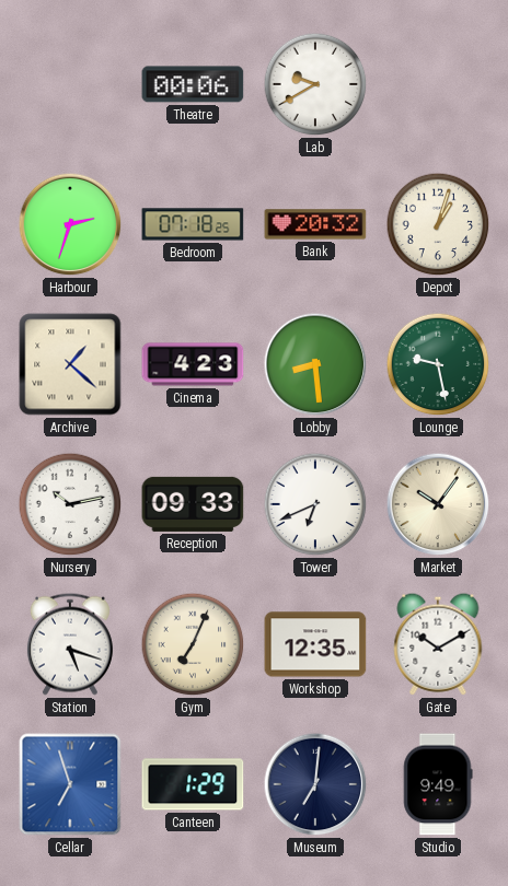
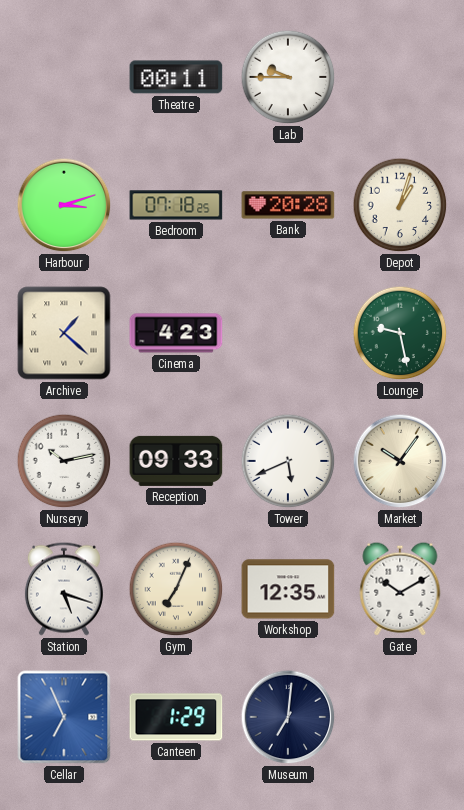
Theatre: 00:06 -> 00:11
Lab: 9:40 -> 9:45
Harbour: 2:33 -> 3:12
Bank: 20:32 -> 20:28
Lobby: 8:29 -> none
Tower: 6:41 -> 5:41
Cellar: 6:57 -> 6:56
Studio: 9:49 -> none
